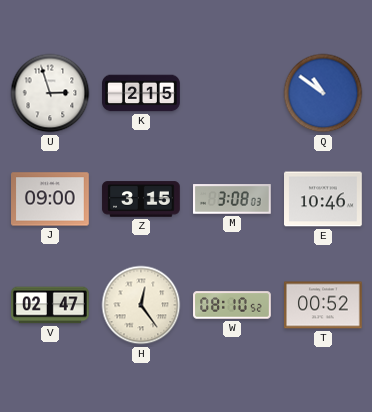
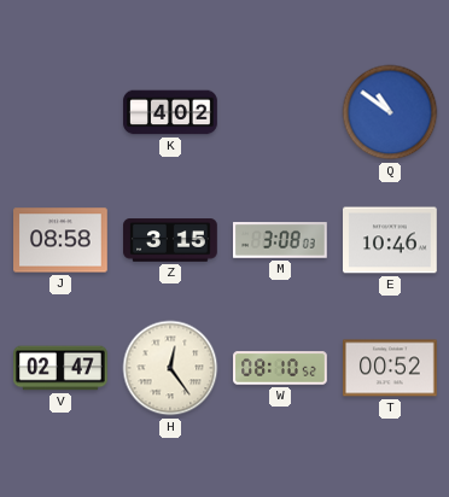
U: 2:57 -> none
K: 2:15 -> 4:02
J: 09:00 -> 08:58
